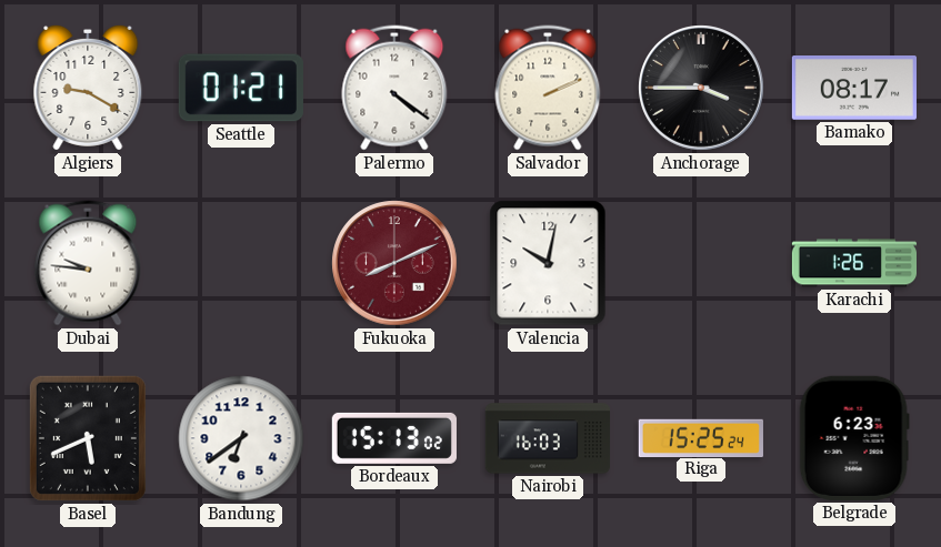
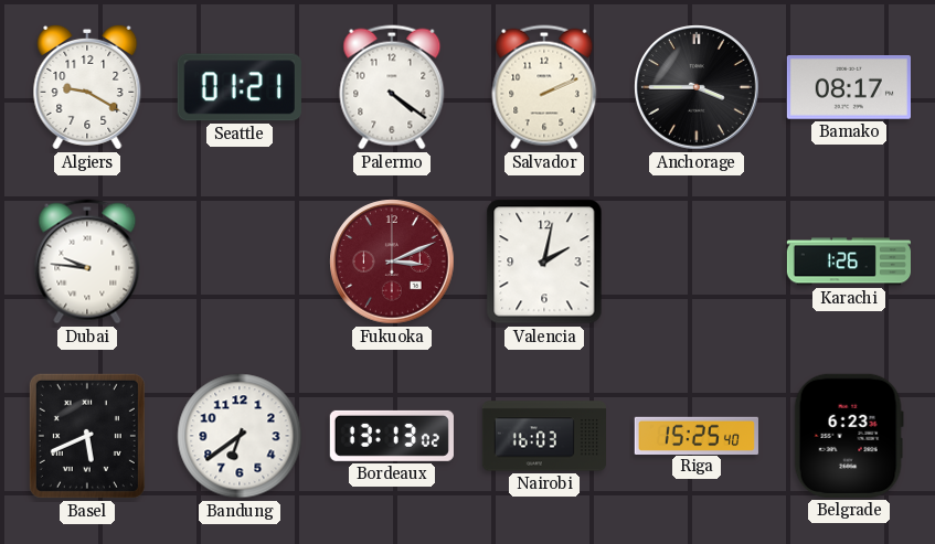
Fukuoka: 8:11 -> 3:11
Valencia: 10:02 -> 2:02
Bordeaux: 15:13 -> 13:13
Riga: 15:25:24 -> 15:25:40
